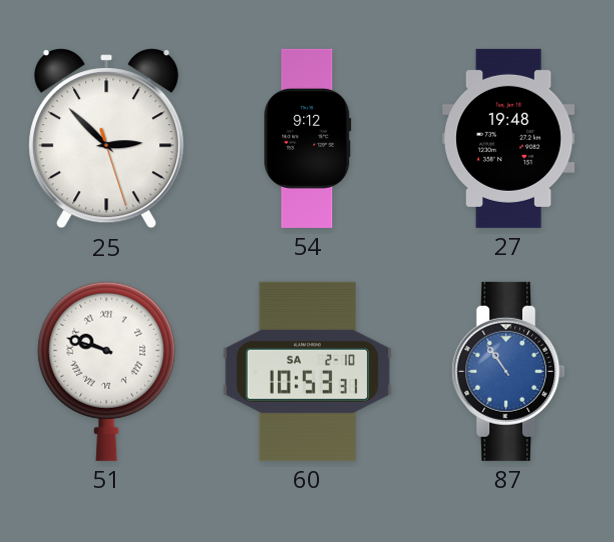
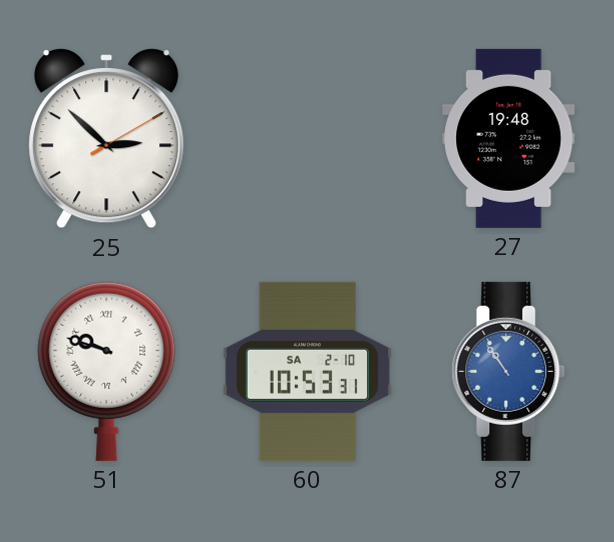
25: 2:52:27 -> 2:52:10
54: 9:12 -> none
